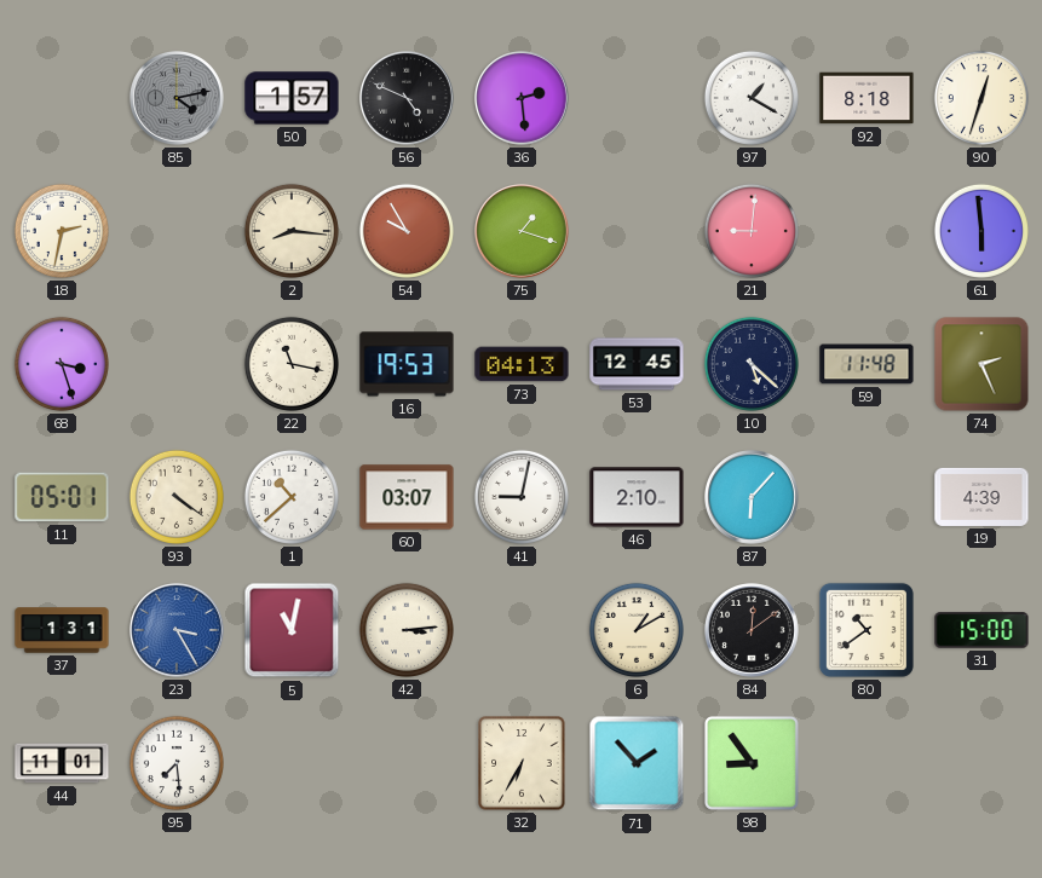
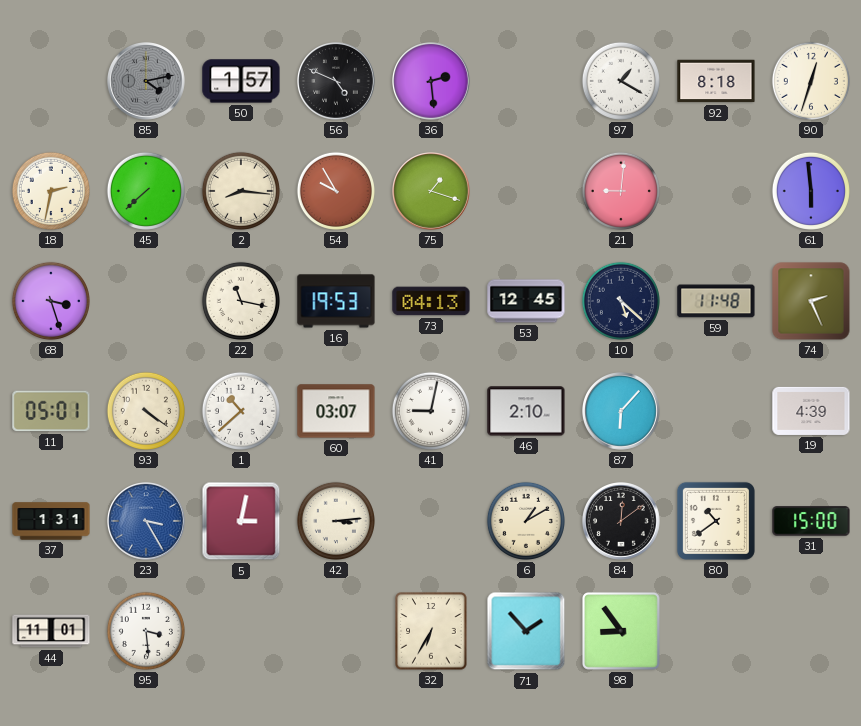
45: none -> 7:38
5: 11:02 -> 3:02
95: 7:29 -> 3:29
